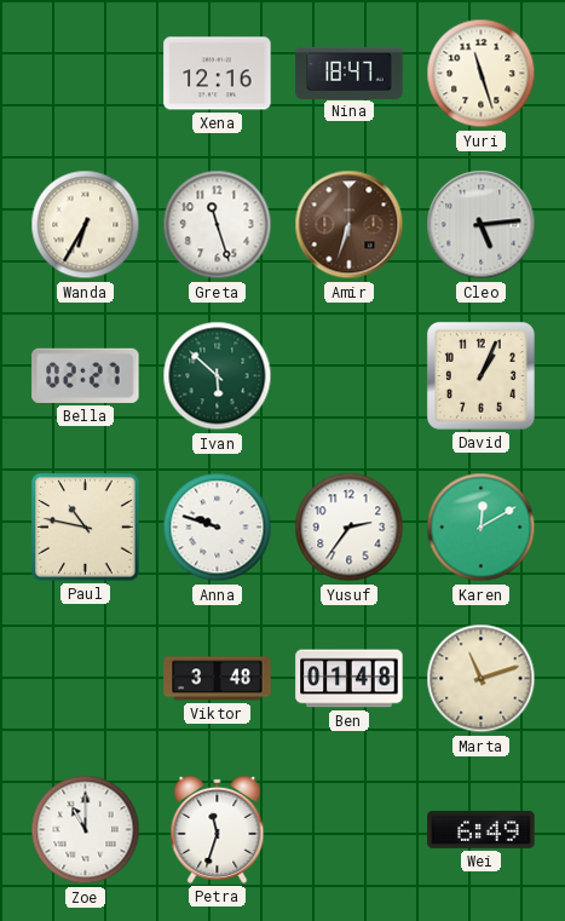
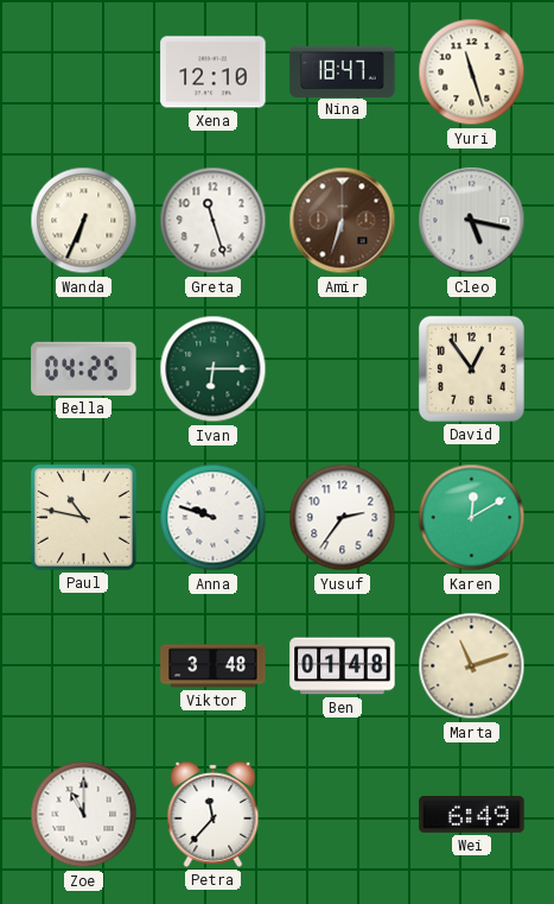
Xena: 12:16 -> 12:10
Wanda: 6:35 -> 6:34
Cleo: 5:14 -> 5:17
Bella: 02:27 -> 04:25
Ivan: 5:52 -> 6:15
David: 1:04 -> 12:54
Petra: 11:33 -> 11:37
